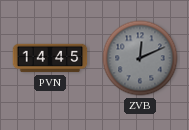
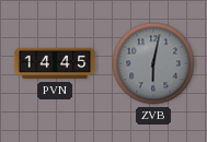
ZVB: 12:11 -> 6:02
